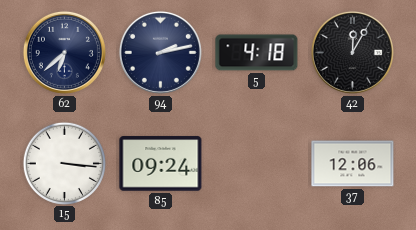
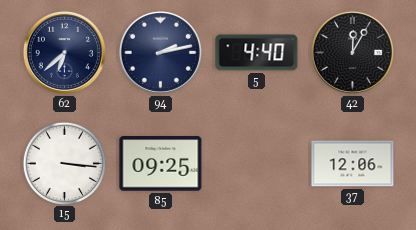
5: 4:18 -> 4:40
85: 09:24 -> 09:25
